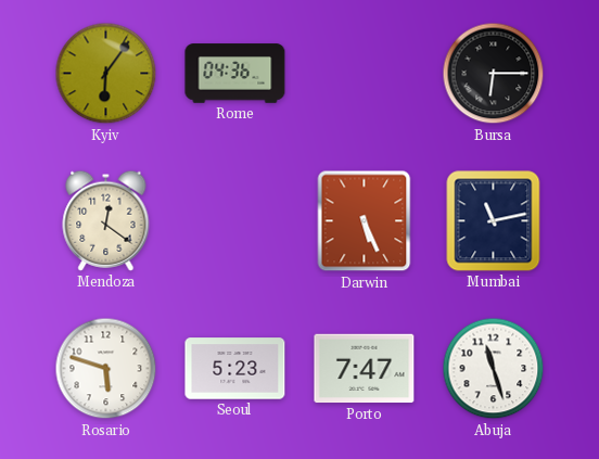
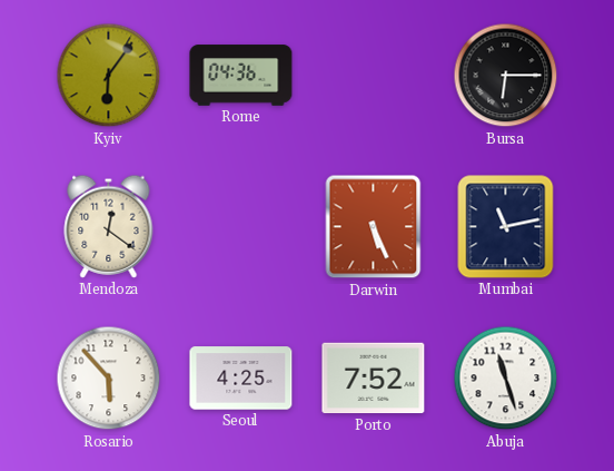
Rosario: 5:48 -> 5:53
Seoul: 5:23 -> 4:25
Porto: 7:47 -> 7:52
